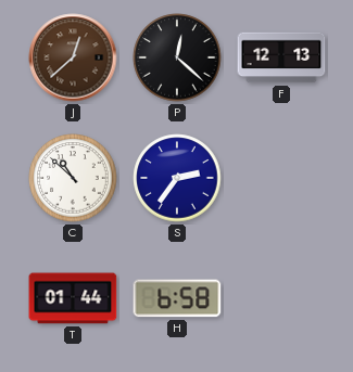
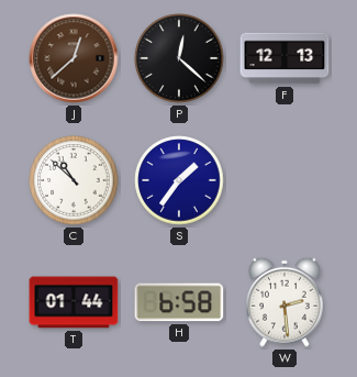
S: 2:36 -> 1:36
W: none -> 2:29
